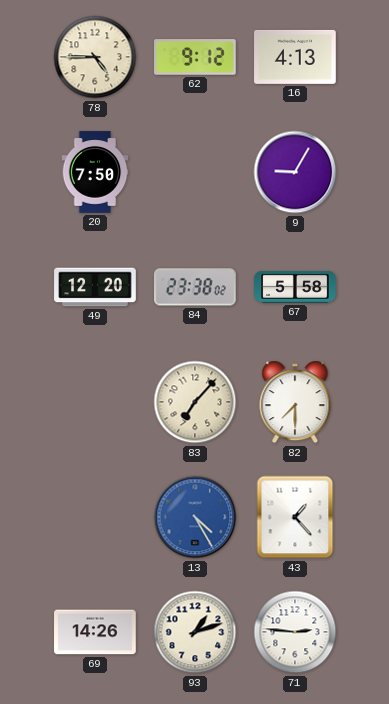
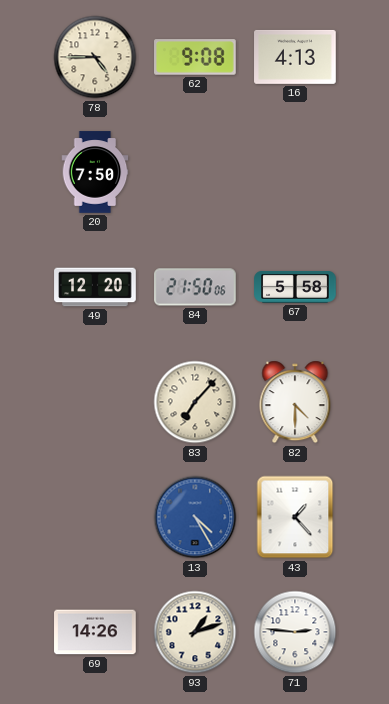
62: 9:12 -> 9:08
9: 9:05 -> none
84: 23:38 -> 21:50
82: 7:30 -> 4:30
